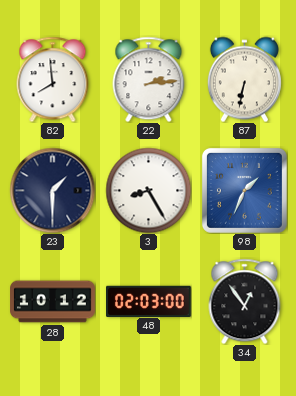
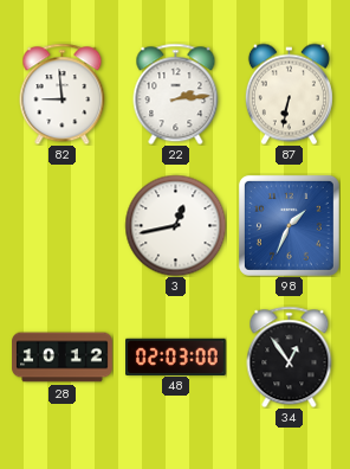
82: 7:59 -> 8:59
23: 1:30 -> none
3: 8:25 -> 12:43
